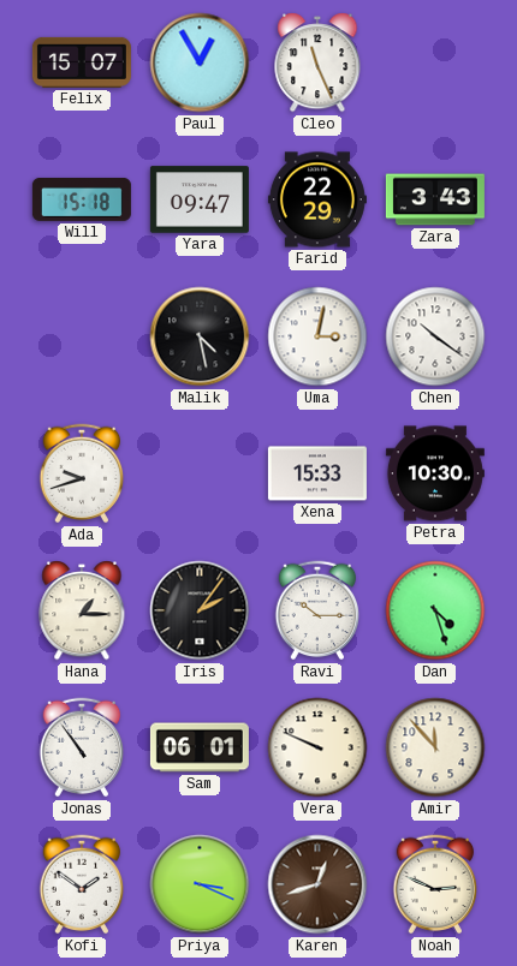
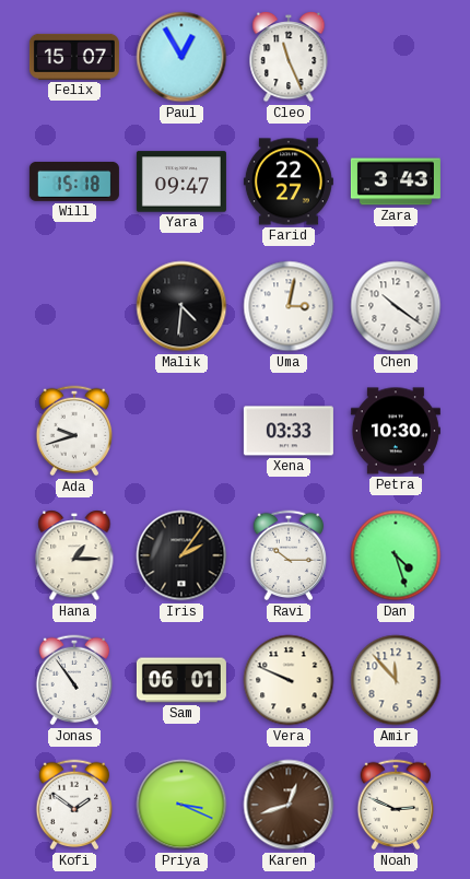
Farid: 22:29 -> 22:27
Malik: 4:28 -> 4:31
Xena: 15:33 -> 03:33
